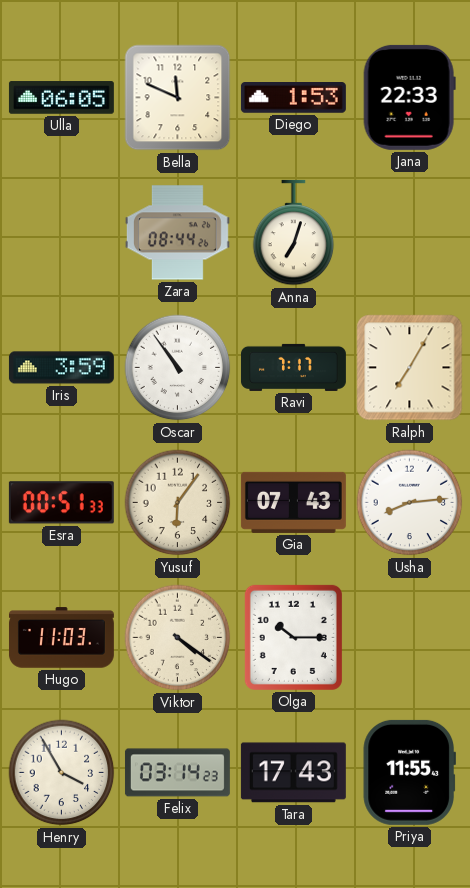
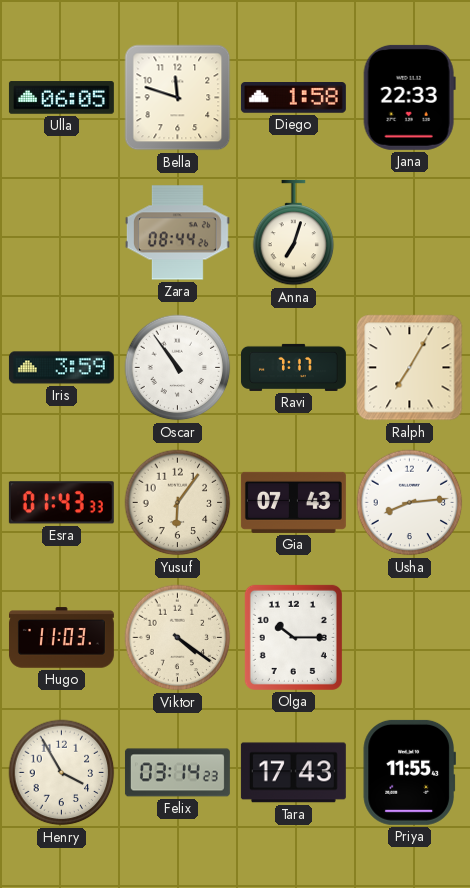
Bella: 11:49 -> 11:48
Diego: 1:53 -> 1:58
Esra: 00:51 -> 01:43
